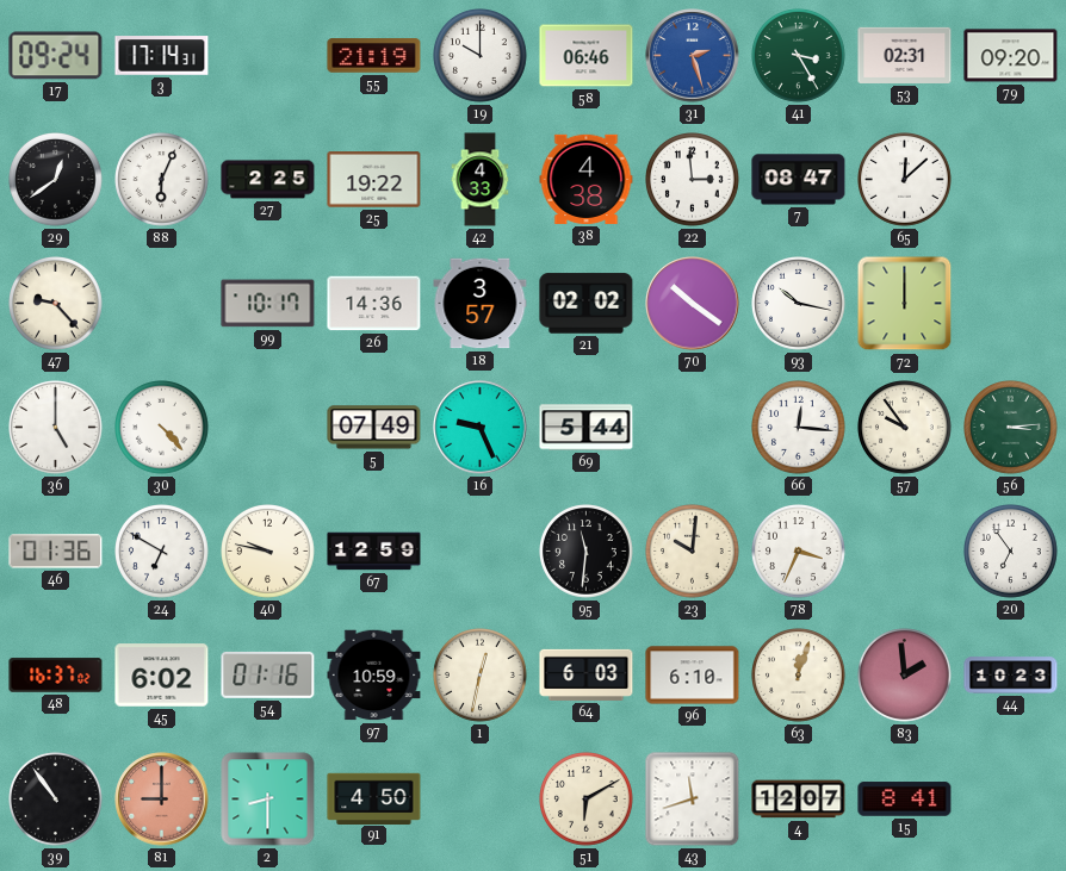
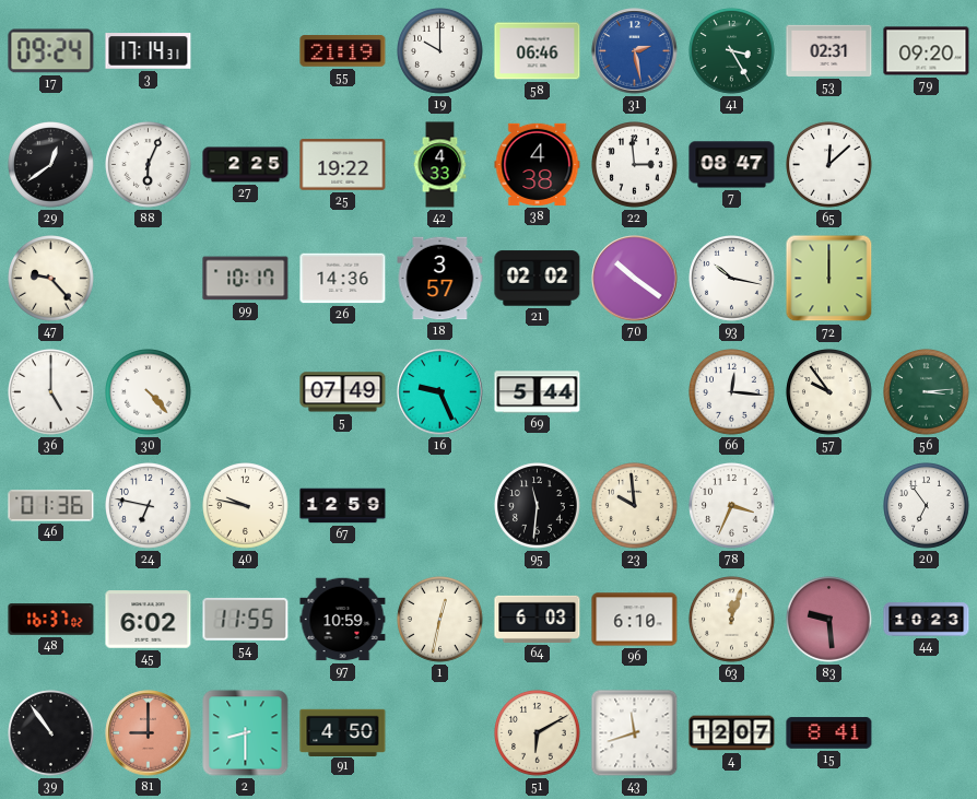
31: 2:27 -> 2:28
24: 6:50 -> 6:47
23: 10:01 -> 9:59
54: 01:16 -> 11:55
83: 1:59 -> 9:29
